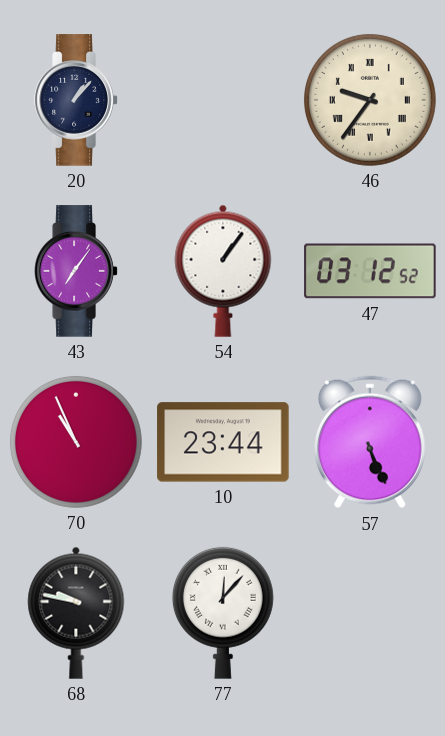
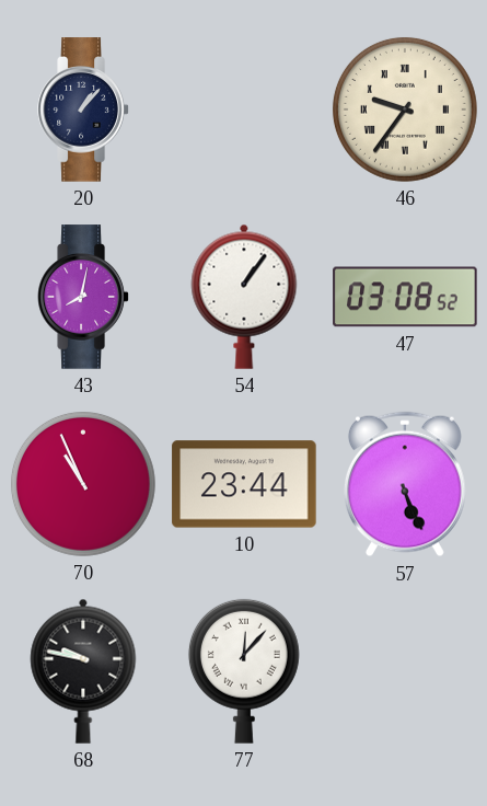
43: 7:06 -> 8:02
47: 03:12 -> 03:08
